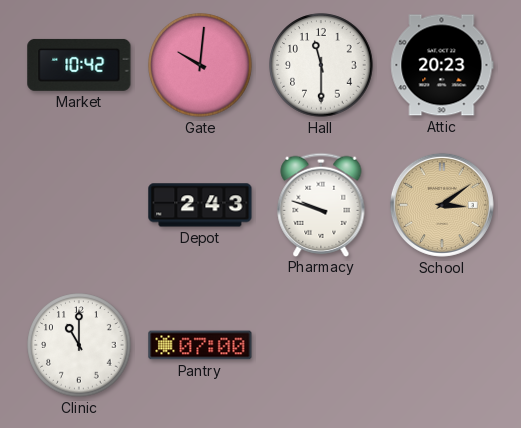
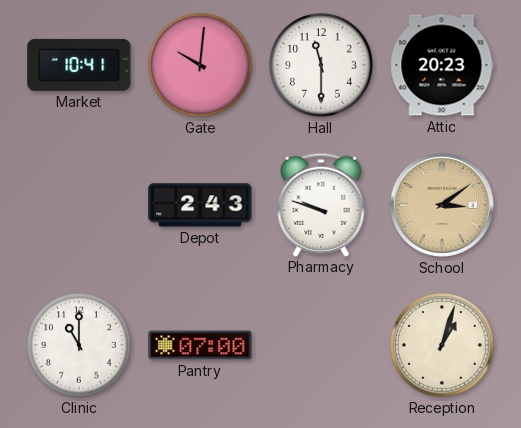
Market: 10:42 -> 10:41
Reception: none -> 1:03
